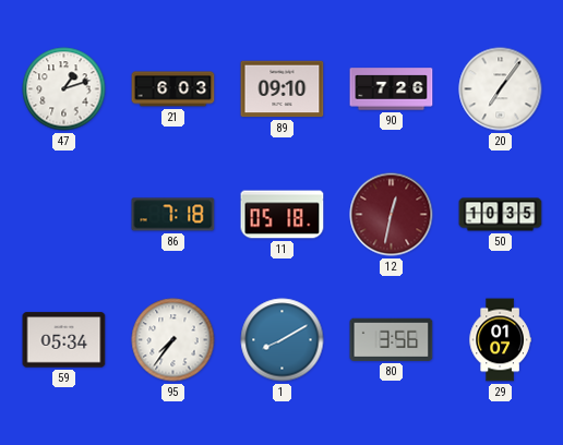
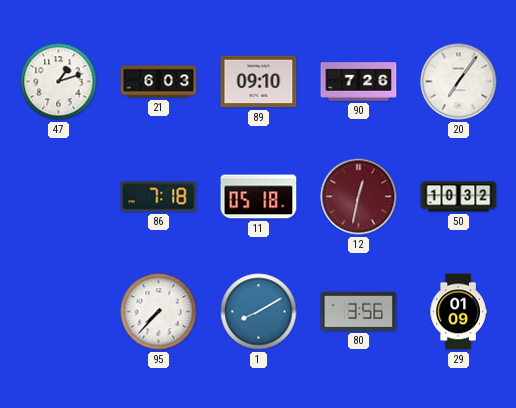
50: 10:35 -> 10:32
59: 05:34 -> none
95: 7:36 -> 7:37
29: 01:07 -> 01:09
